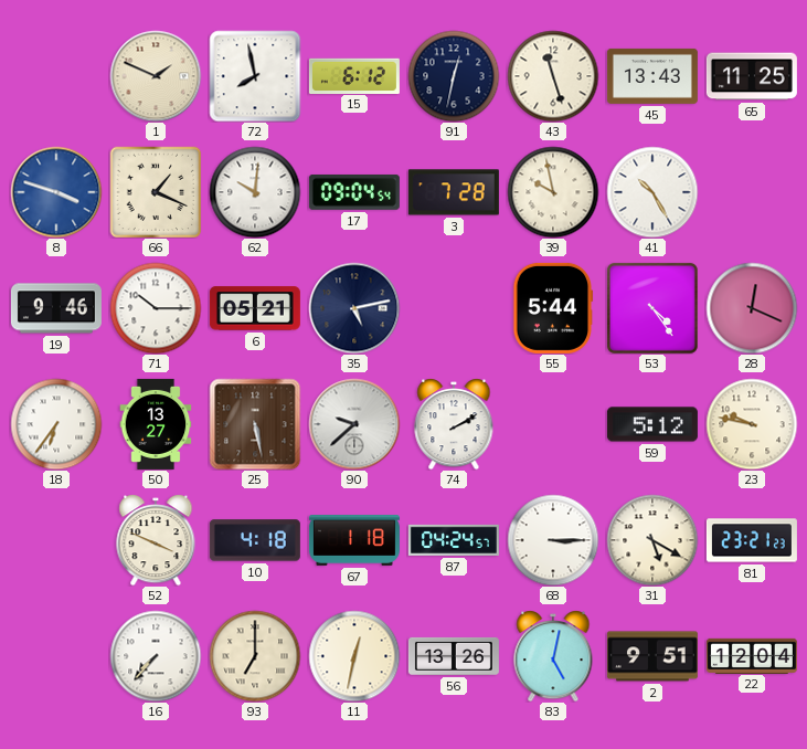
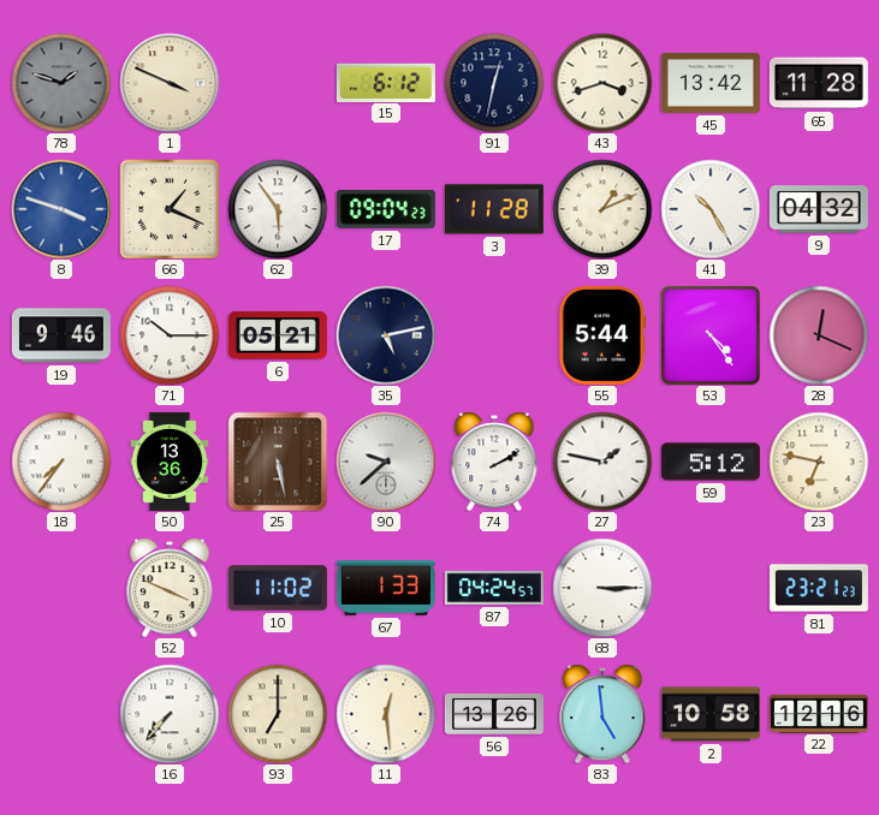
78: none -> 1:48
1: 1:49 -> 3:49
72: 7:58 -> none
43: 11:27 -> 3:42
45: 13:43 -> 13:42
65: 11:25 -> 11:28
62: 10:01 -> 5:54
17: 09:04:54 -> 09:04:23
3: 7:28 -> 11:28
39: 9:58 -> 1:11
9: none -> 04:32
18: 6:36 -> 7:36
50: 13:27 -> 13:36
27: none -> 1:47
23: 9:47 -> 6:47
10: 4:18 -> 11:02
67: 1:18 -> 1:33
31: 5:20 -> none
11: 12:32 -> 12:29
83: 5:02 -> 4:59
2: 9:51 -> 10:58
22: 12:04 -> 12:16
